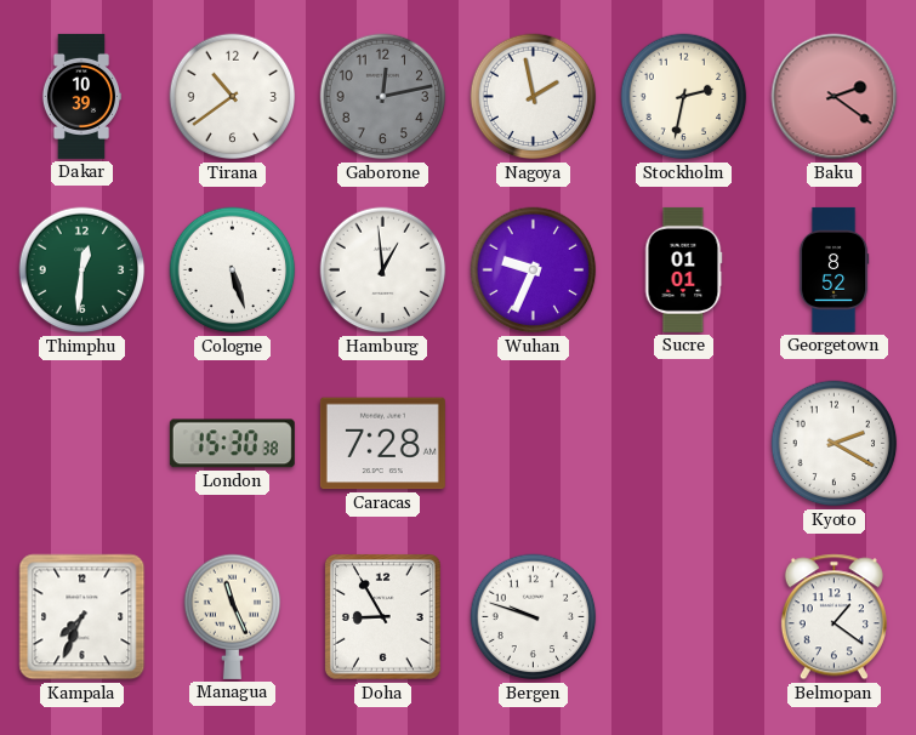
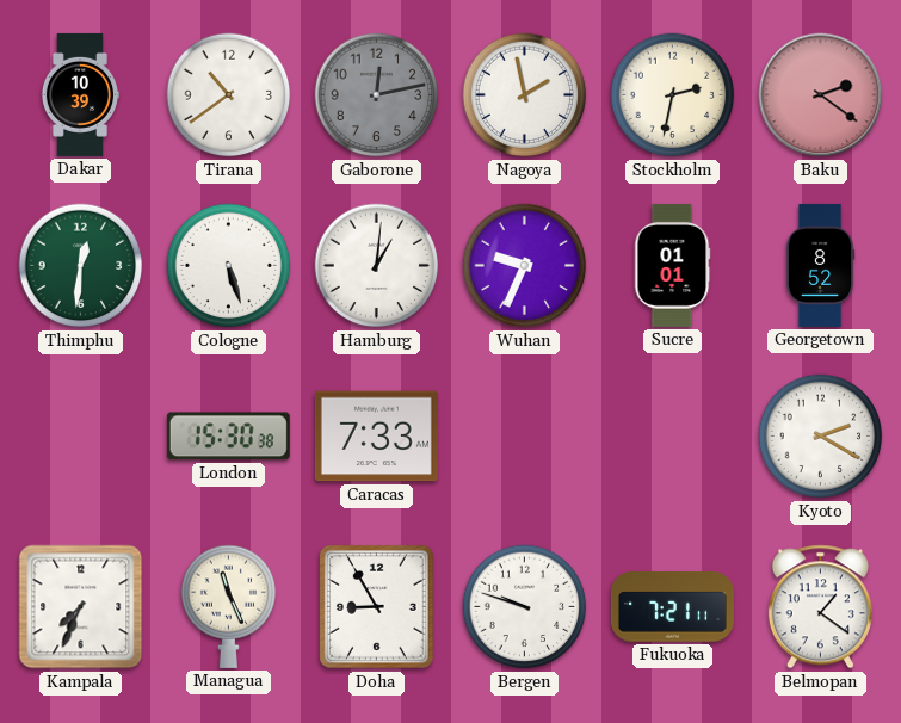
Hamburg: 12:59 -> 1:01
Caracas: 7:28 -> 7:33
Fukuoka: none -> 7:21
